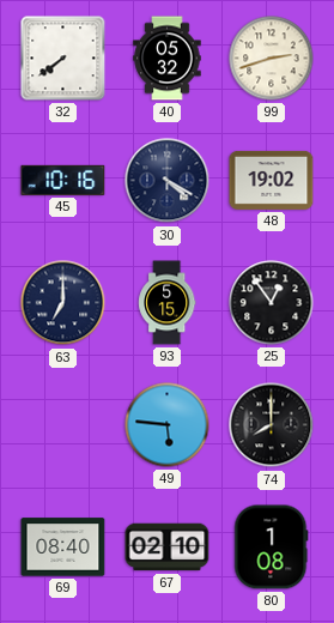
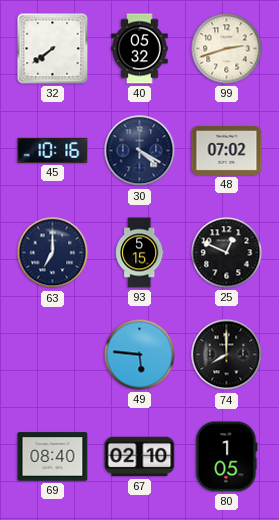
48: 19:02 -> 07:02
25: 12:54 -> 12:49
80: 1:08 -> 1:05
